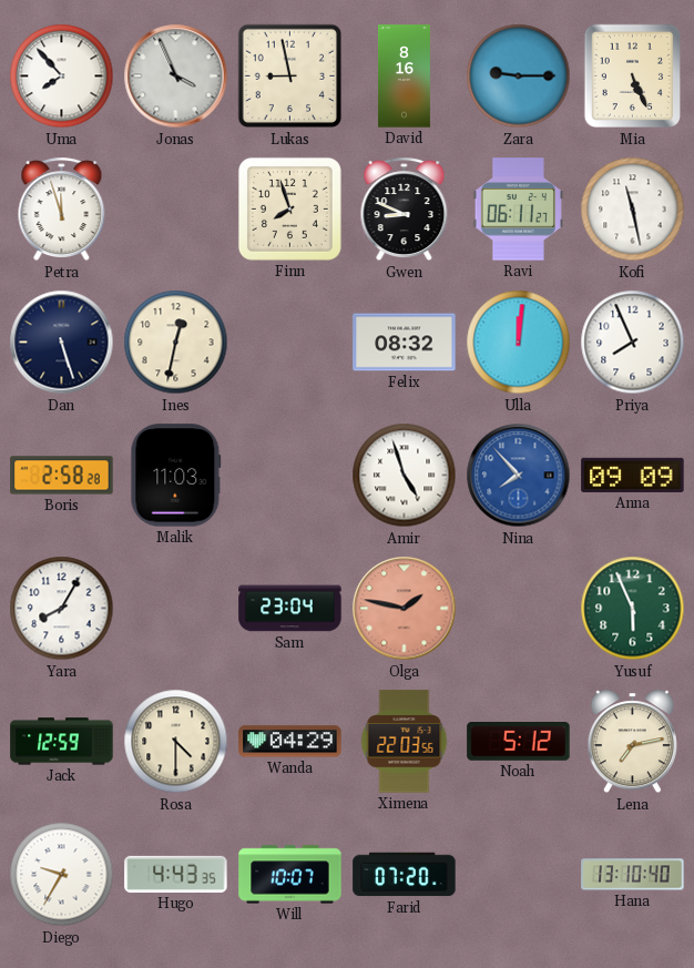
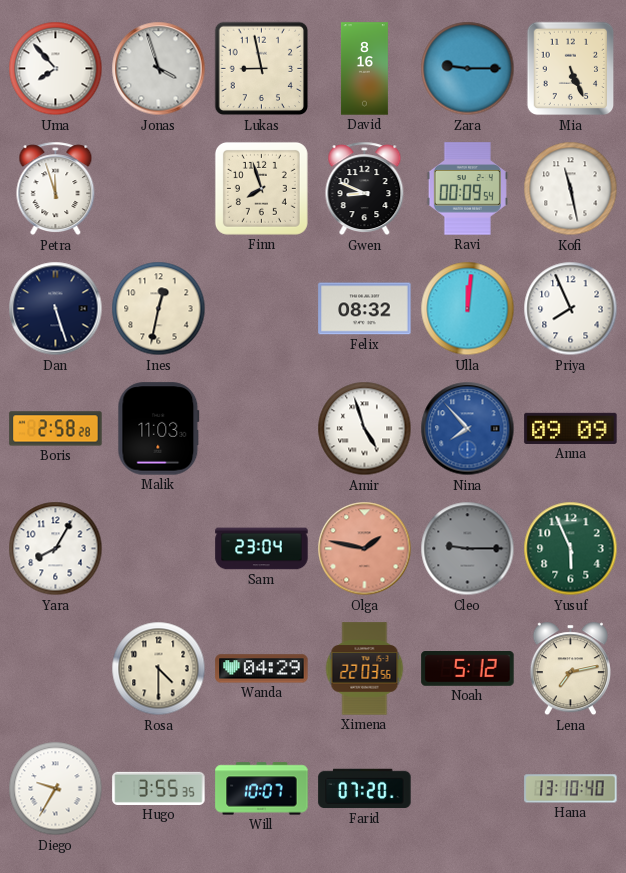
Jonas: 3:56 -> 3:57
Ravi: 06:11 -> 00:09
Cleo: none -> 9:15
Jack: 12:59 -> none
Hugo: 4:43 -> 3:55
